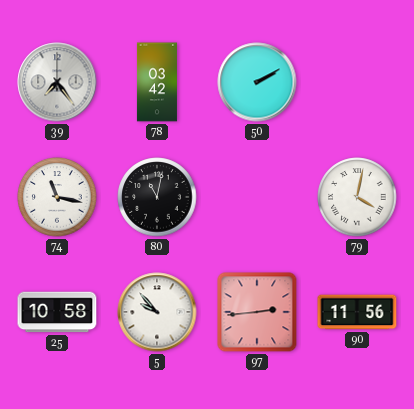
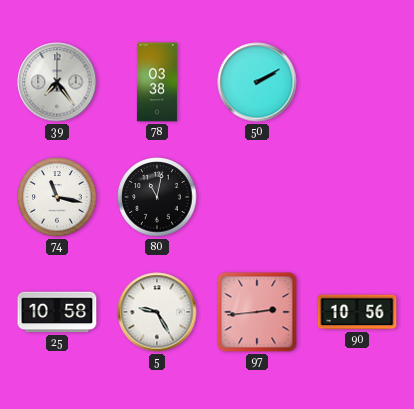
78: 03:42 -> 03:38
79: 4:02 -> none
5: 9:53 -> 9:25
90: 11:56 -> 10:56
